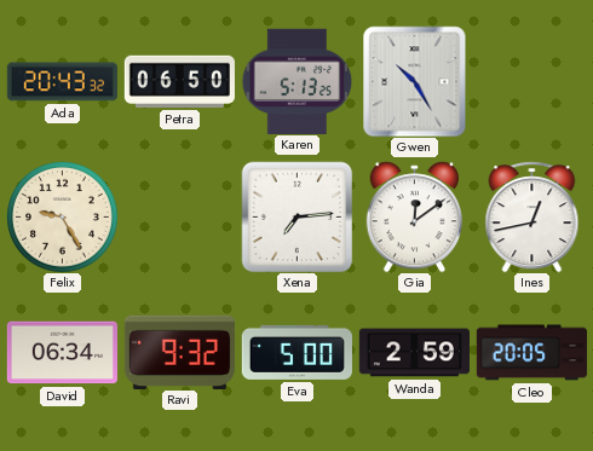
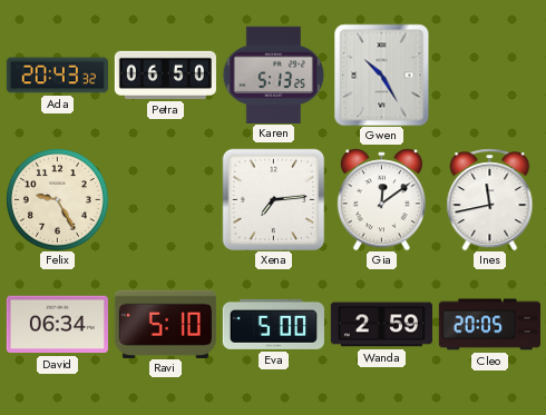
Ines: 12:43 -> 11:43
Ravi: 9:32 -> 5:10
